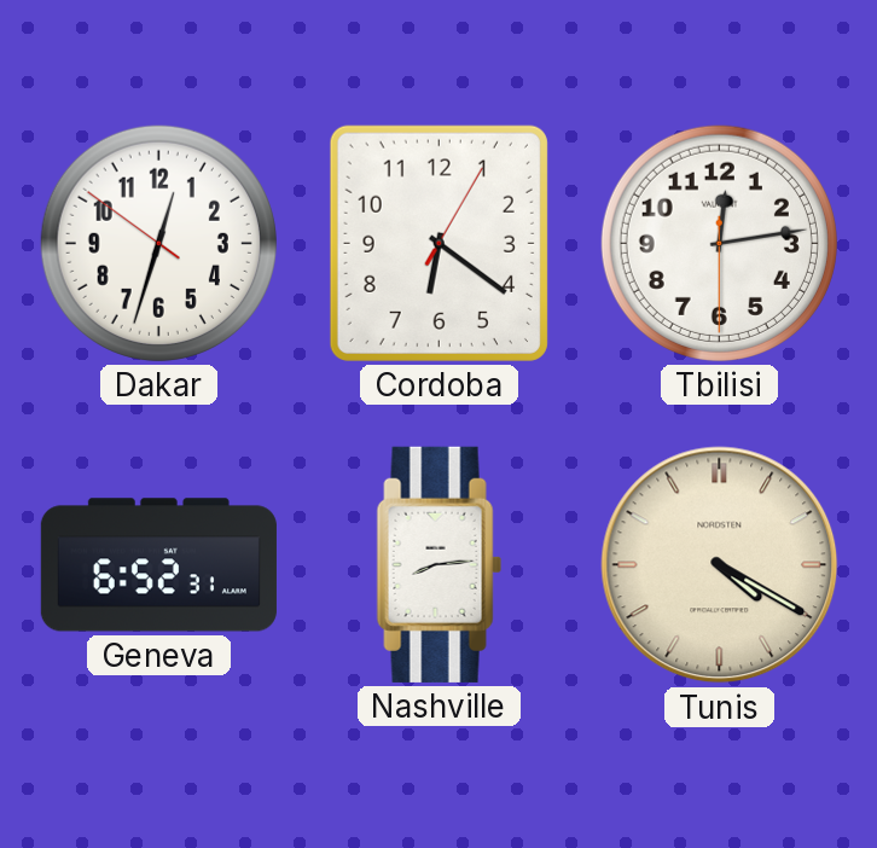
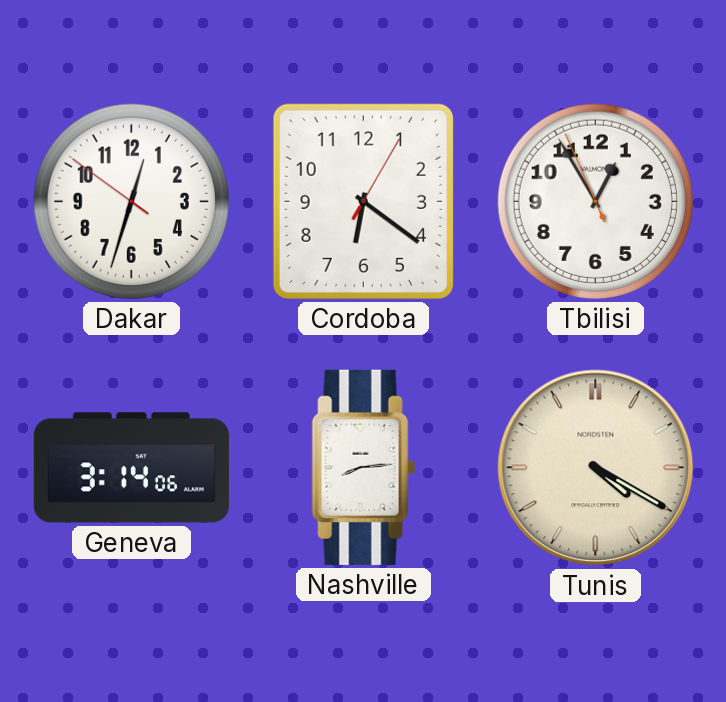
Tbilisi: 12:13 -> 12:54
Geneva: 6:52 -> 3:14
